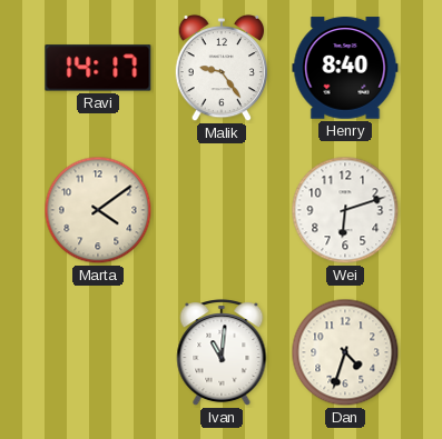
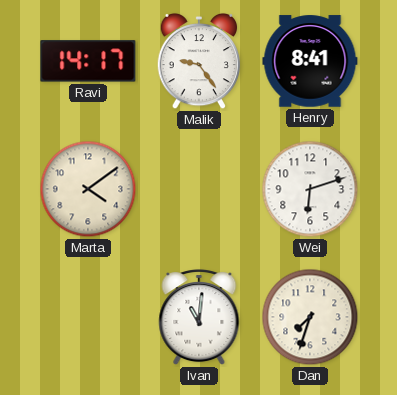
Henry: 8:40 -> 8:41
Dan: 4:33 -> 7:33
